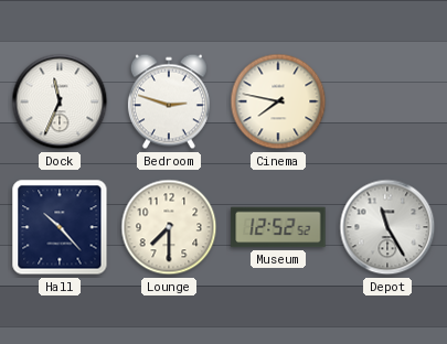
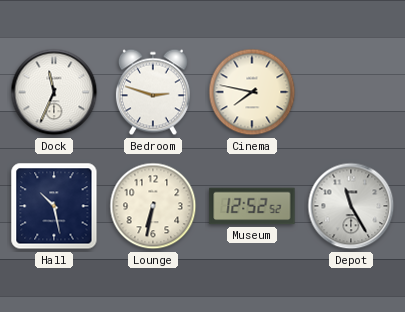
Hall: 10:23 -> 10:28
Lounge: 7:30 -> 6:32
